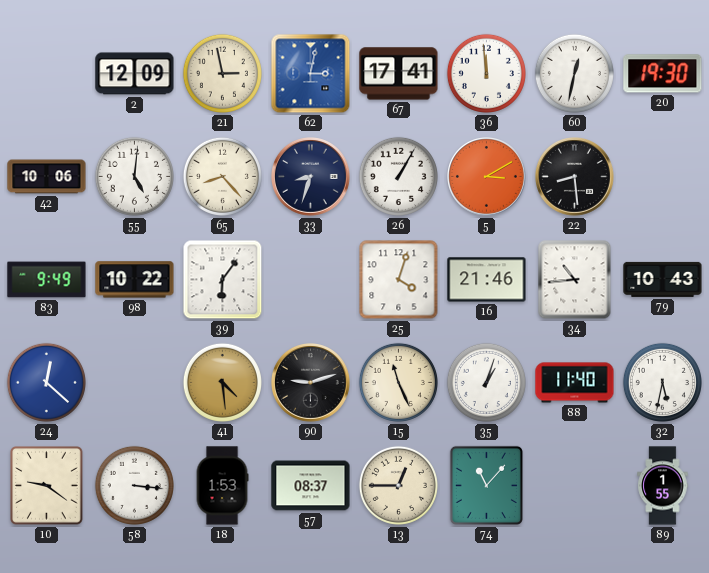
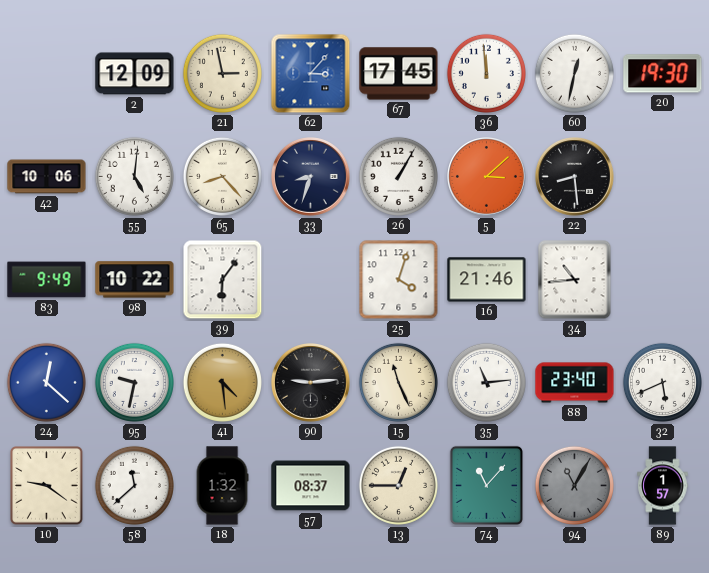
62: 3:02 -> 3:07
67: 17:41 -> 17:45
5: 3:10 -> 3:08
79: 10:43 -> none
95: none -> 9:32
90: 9:12 -> 9:14
35: 1:03 -> 11:14
88: 11:40 -> 23:40
32: 5:32 -> 5:41
58: 3:16 -> 11:38
18: 1:53 -> 1:32
94: none -> 11:05
89: 1:55 -> 1:57
